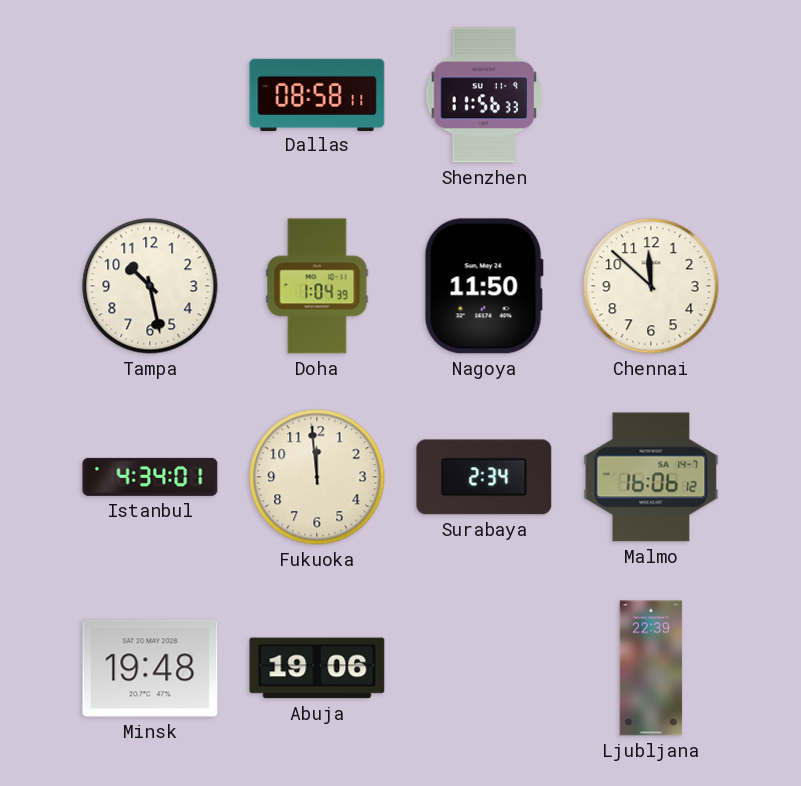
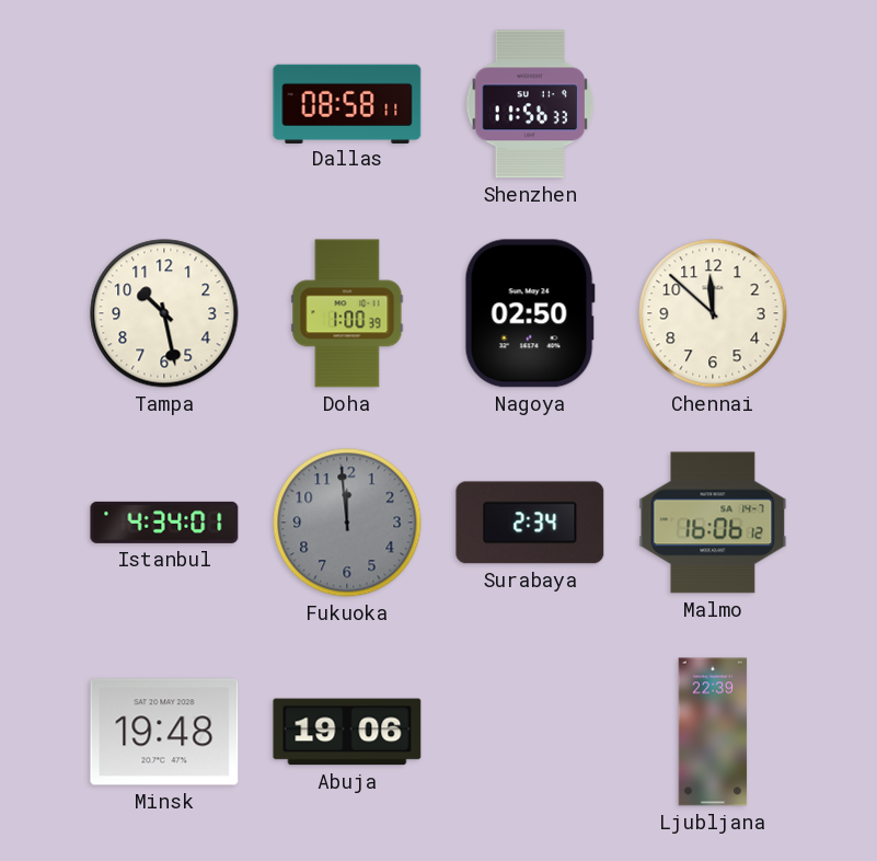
Doha: 1:04 -> 1:00
Nagoya: 11:50 -> 02:50
Fukuoka dial: cream -> grey
